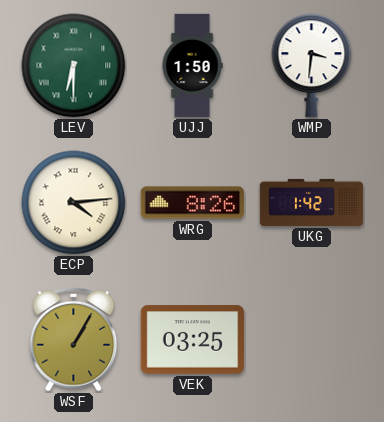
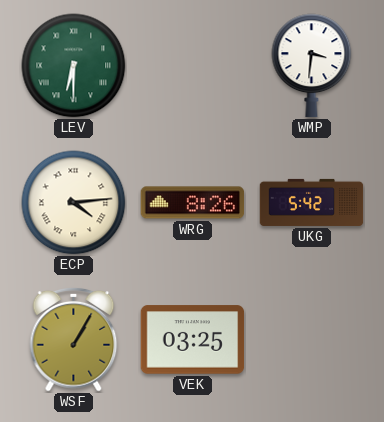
UJJ: 1:50 -> none
UKG: 1:42 -> 5:42
